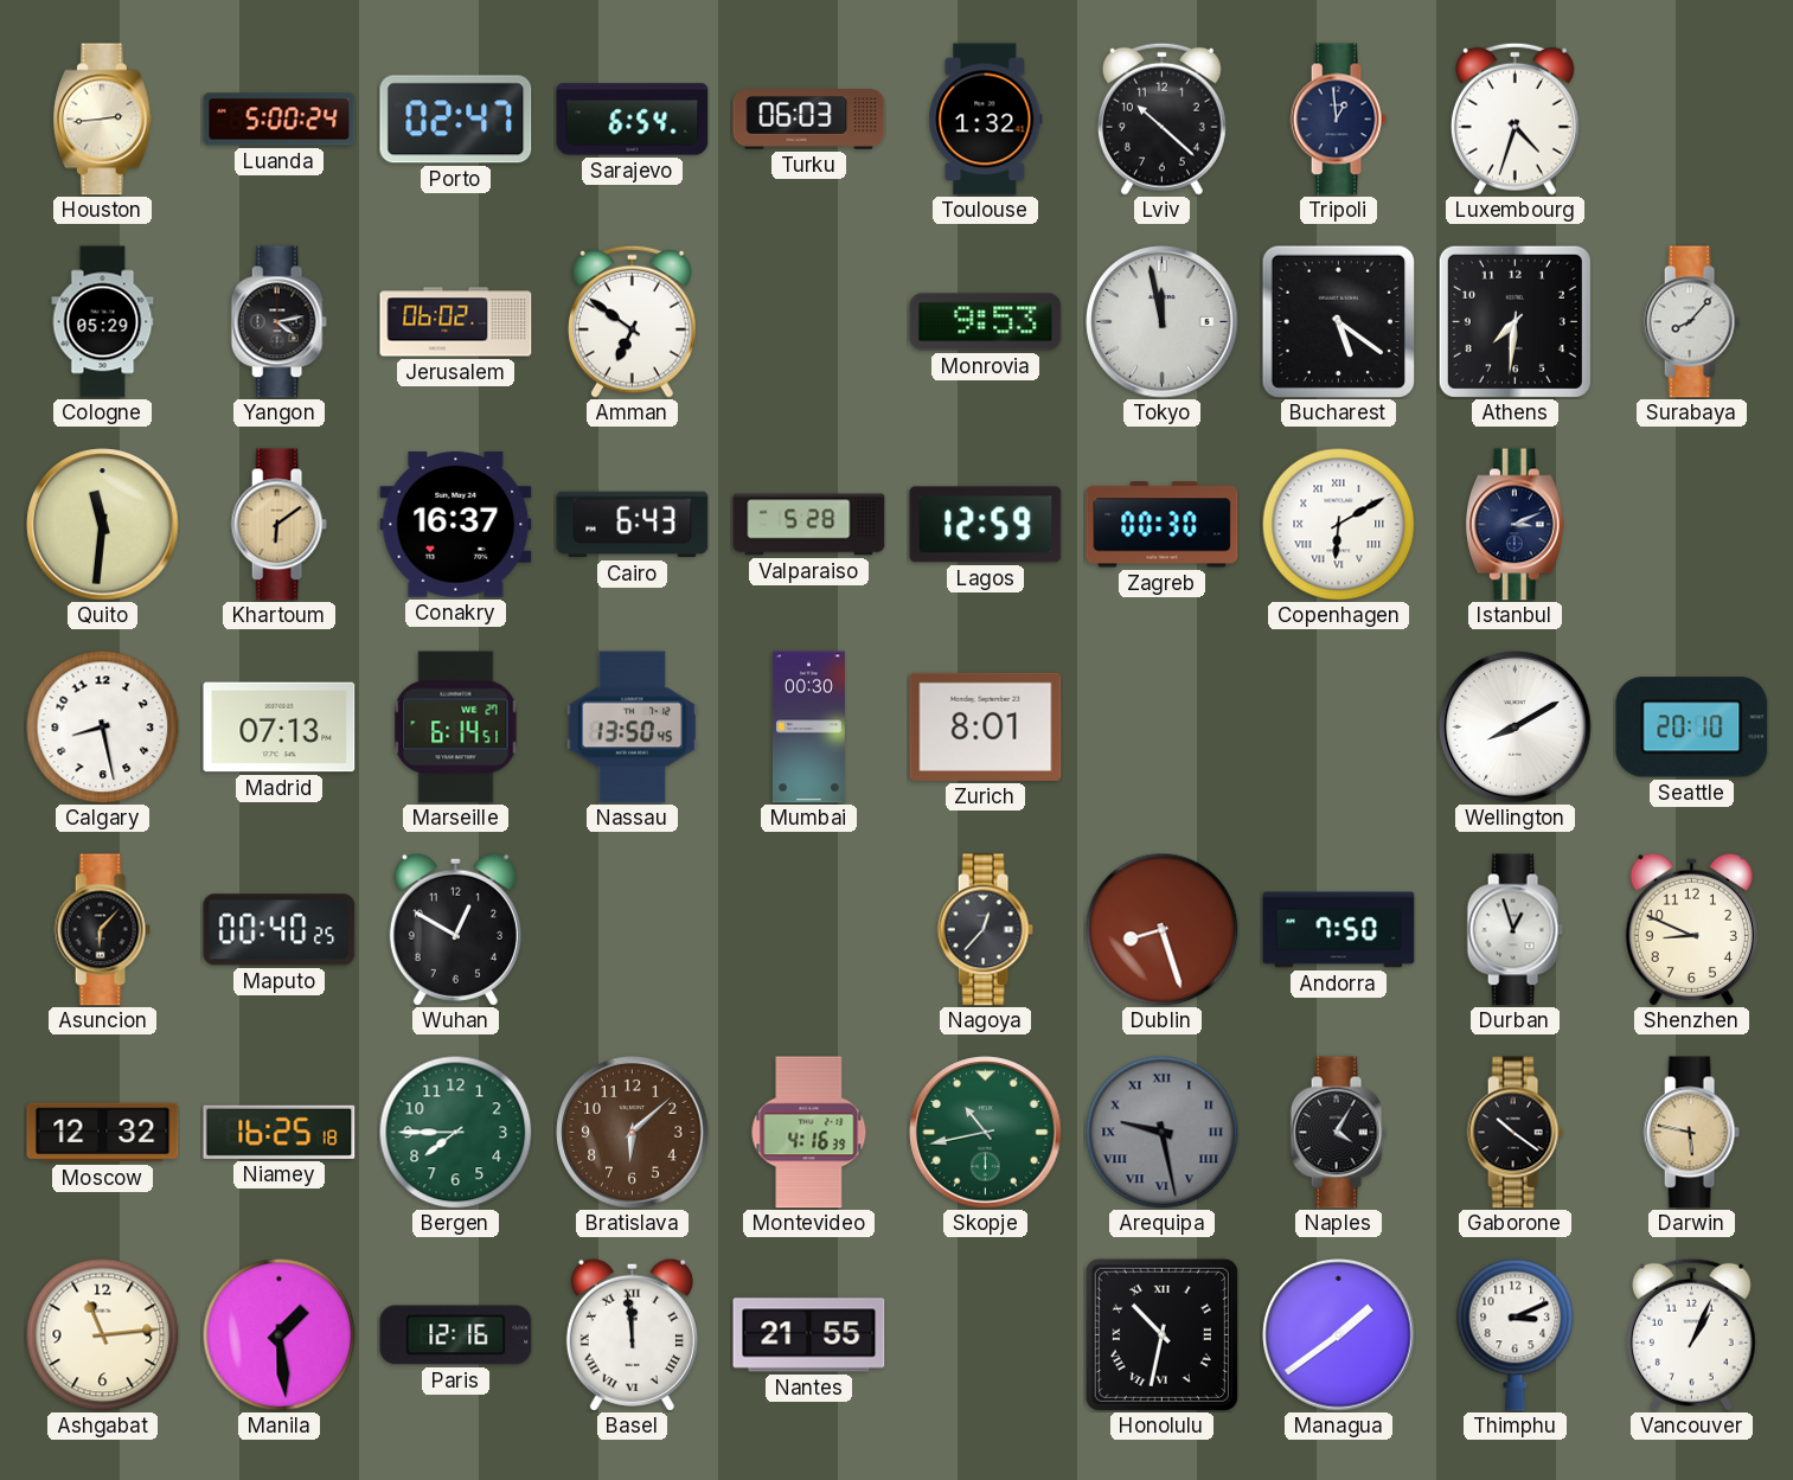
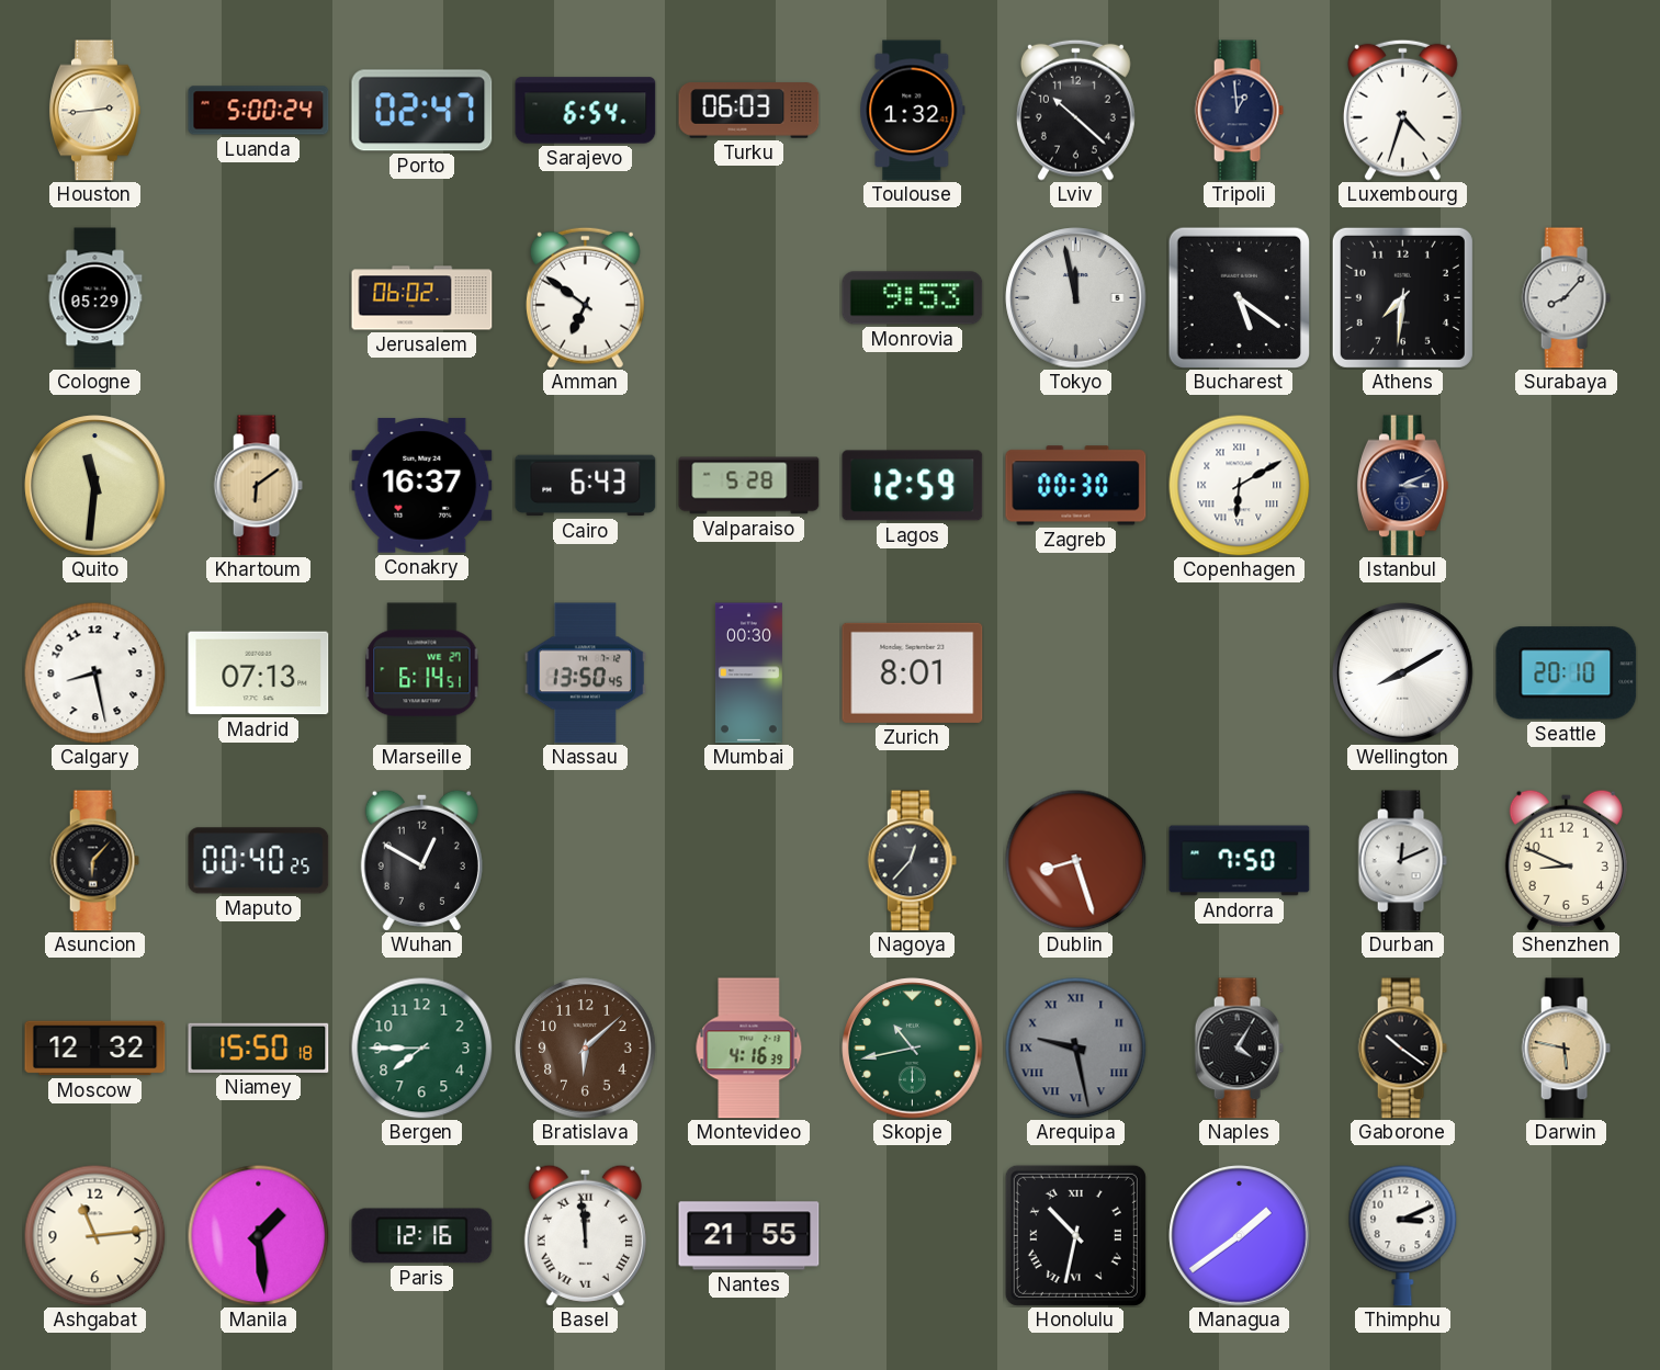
Yangon: 4:13 -> none
Durban: 12:57 -> 12:11
Niamey: 16:25 -> 15:50
Vancouver: 1:04 -> none
